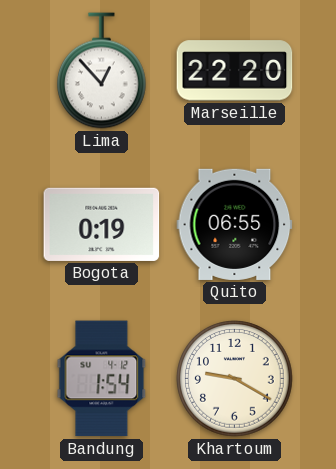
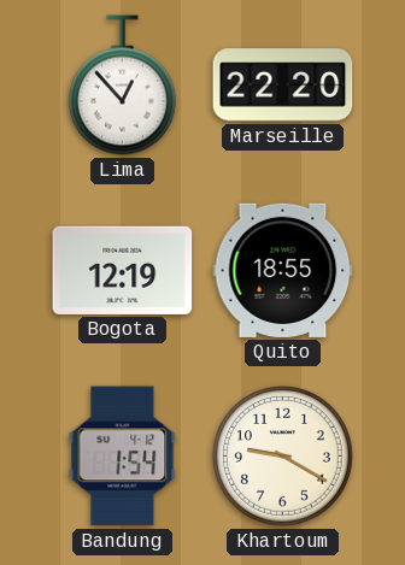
Bogota: 0:19 -> 12:19
Quito: 06:55 -> 18:55
